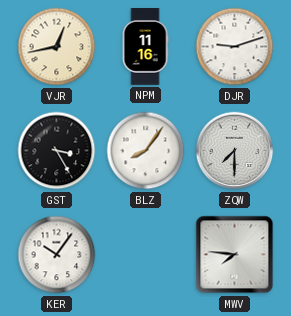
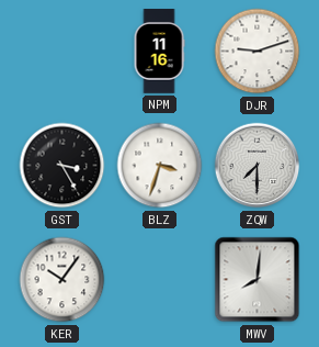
VJR: 12:43 -> none
BLZ: 8:06 -> 3:33
MWV: 7:46 -> 8:01
